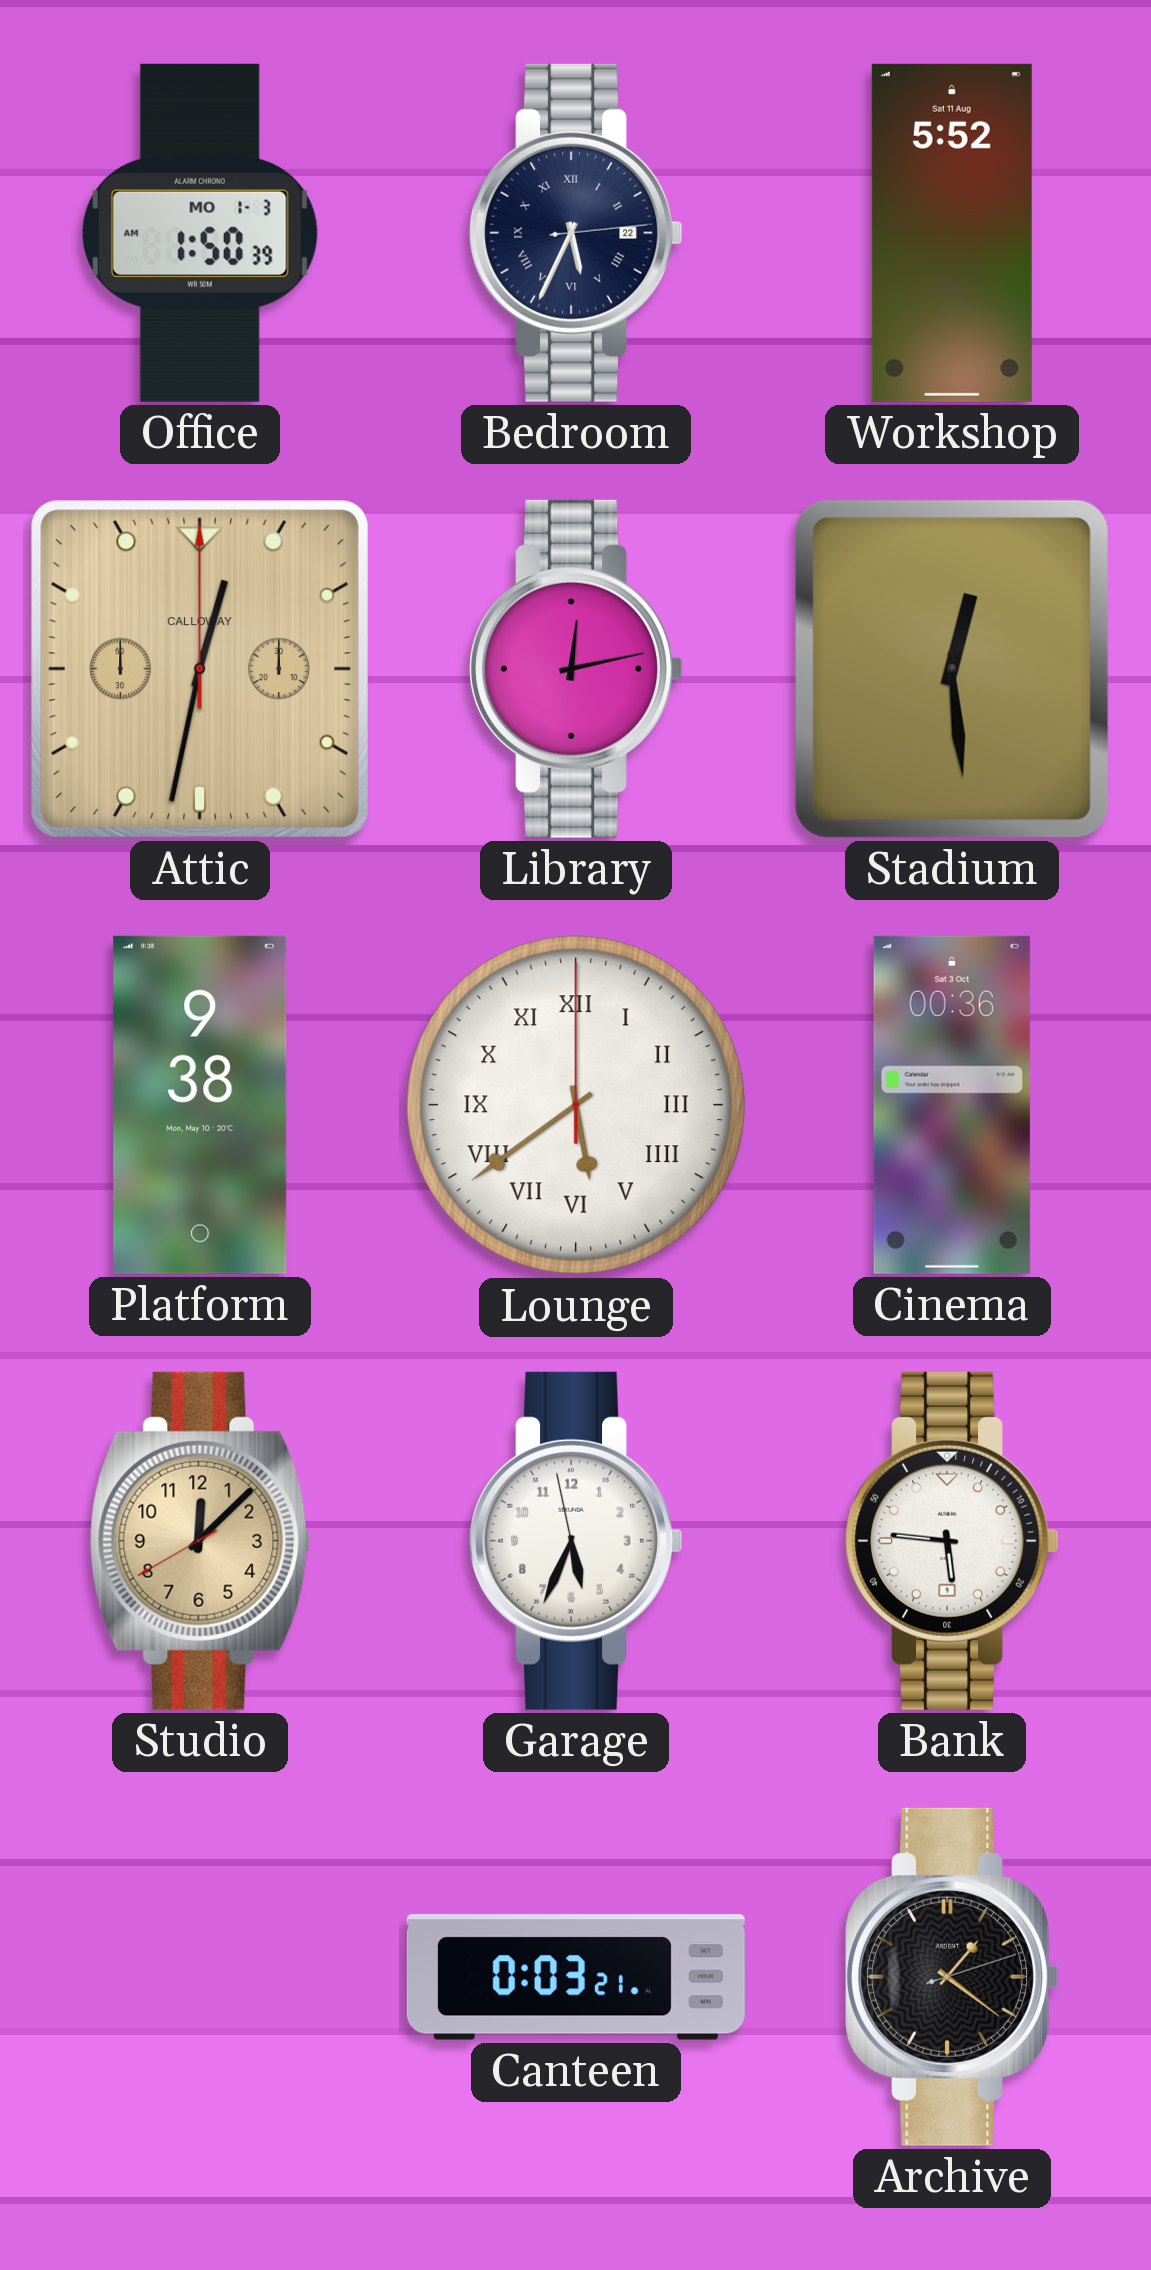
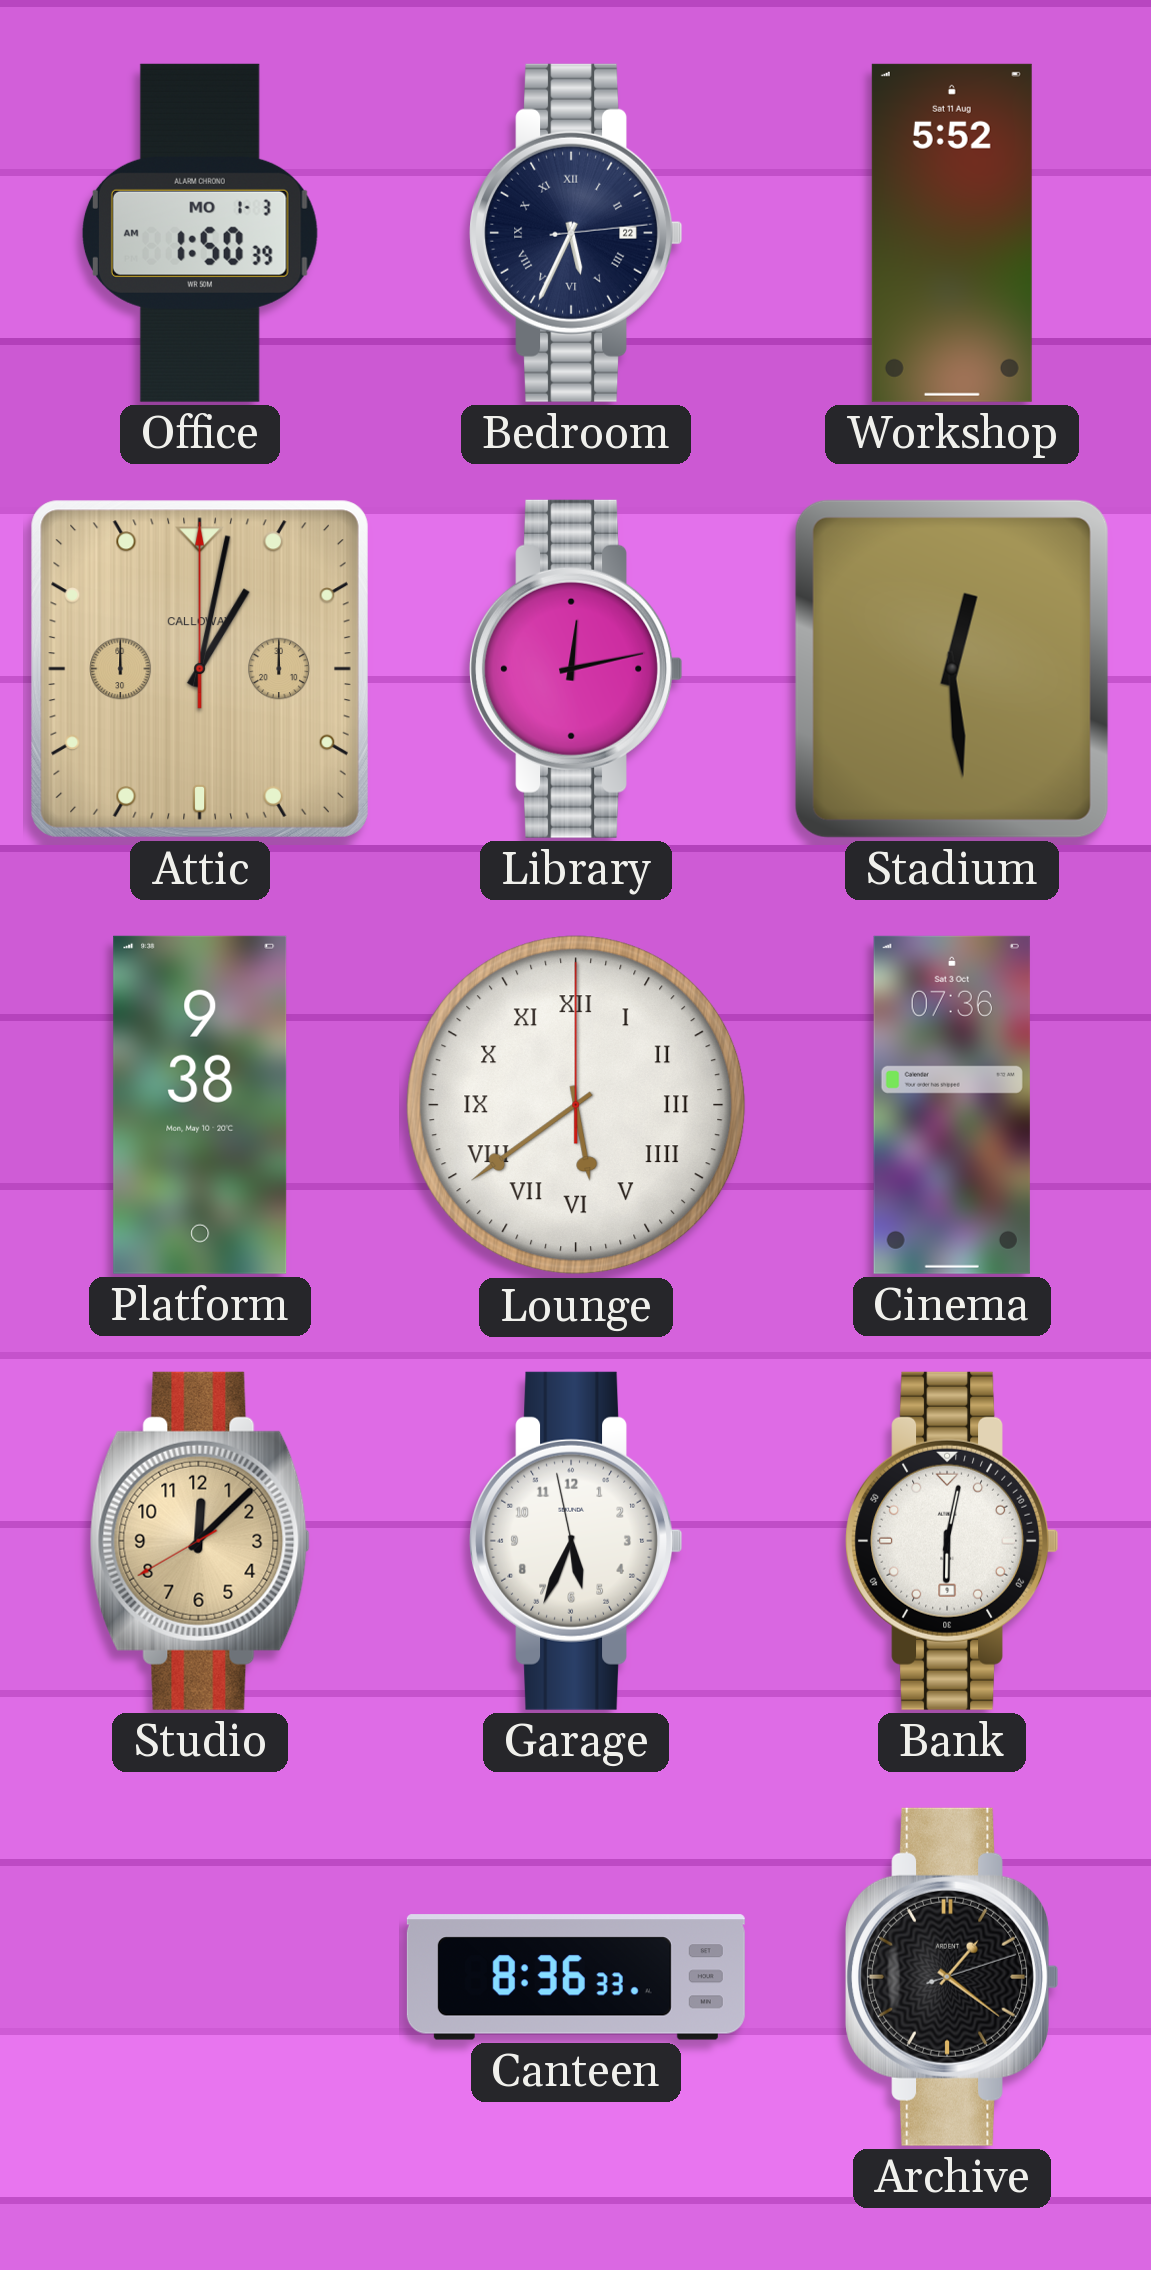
Attic: 12:32 -> 1:02
Cinema: 00:36 -> 07:36
Bank: 5:46 -> 6:02
Canteen: 0:03 -> 8:36
